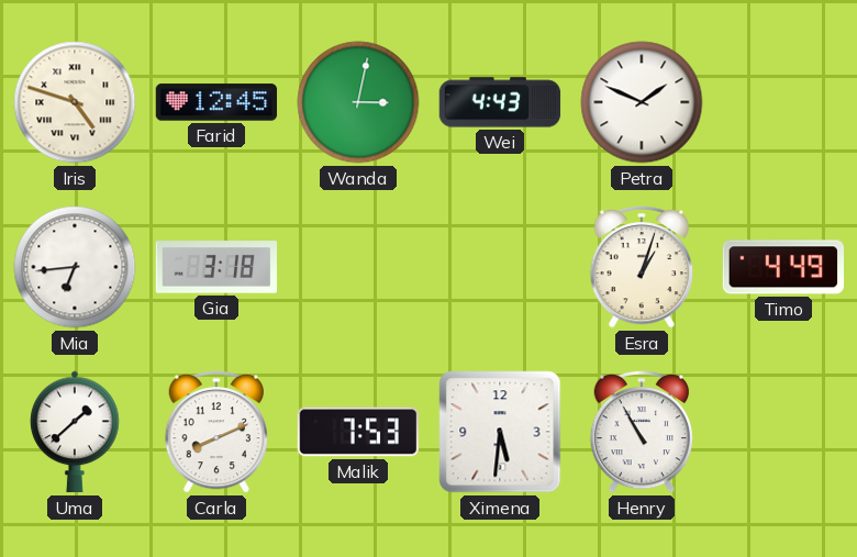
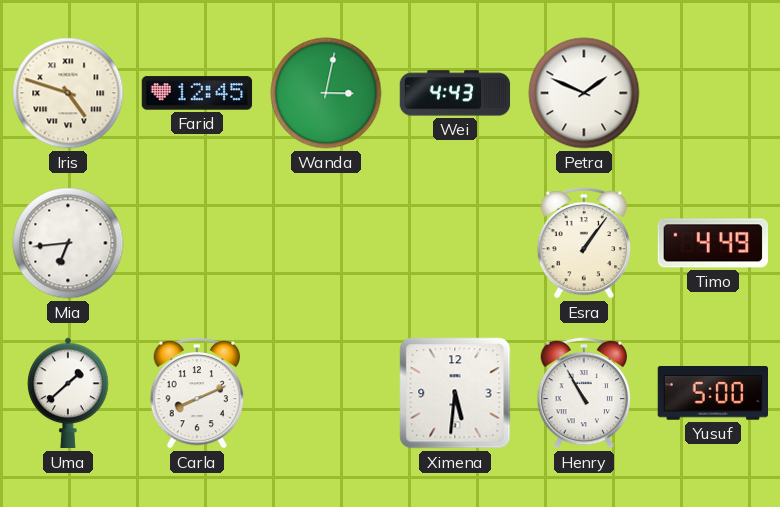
Gia: 3:18 -> none
Esra: 1:03 -> 1:06
Malik: 7:53 -> none
Yusuf: none -> 5:00
